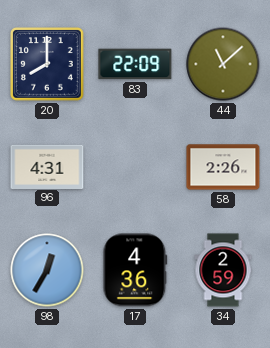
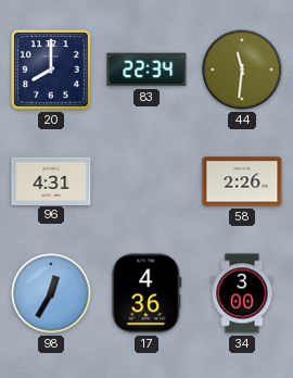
83: 22:09 -> 22:34
44: 11:08 -> 11:31
34: 2:59 -> 3:00
